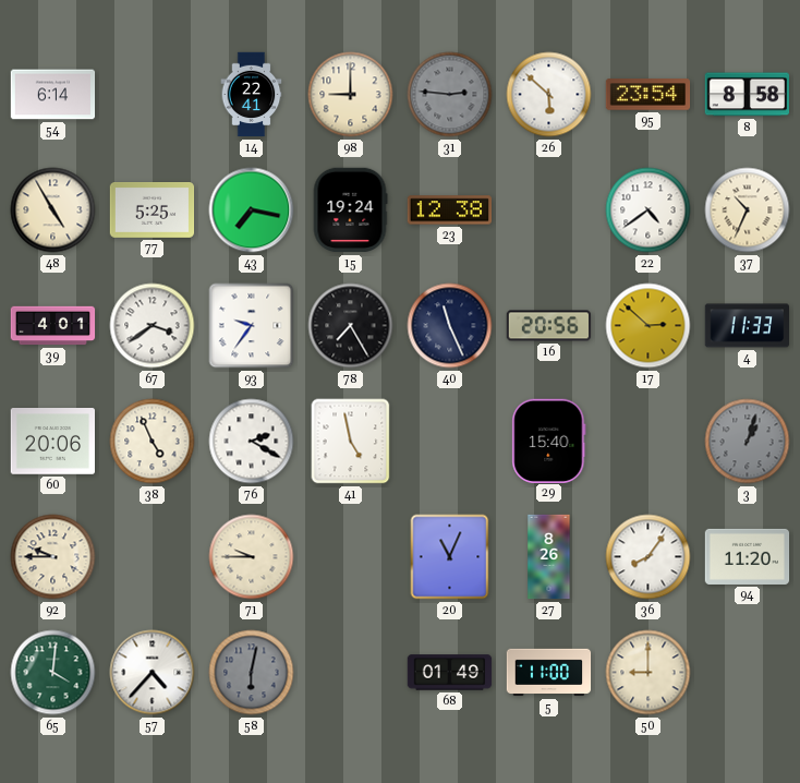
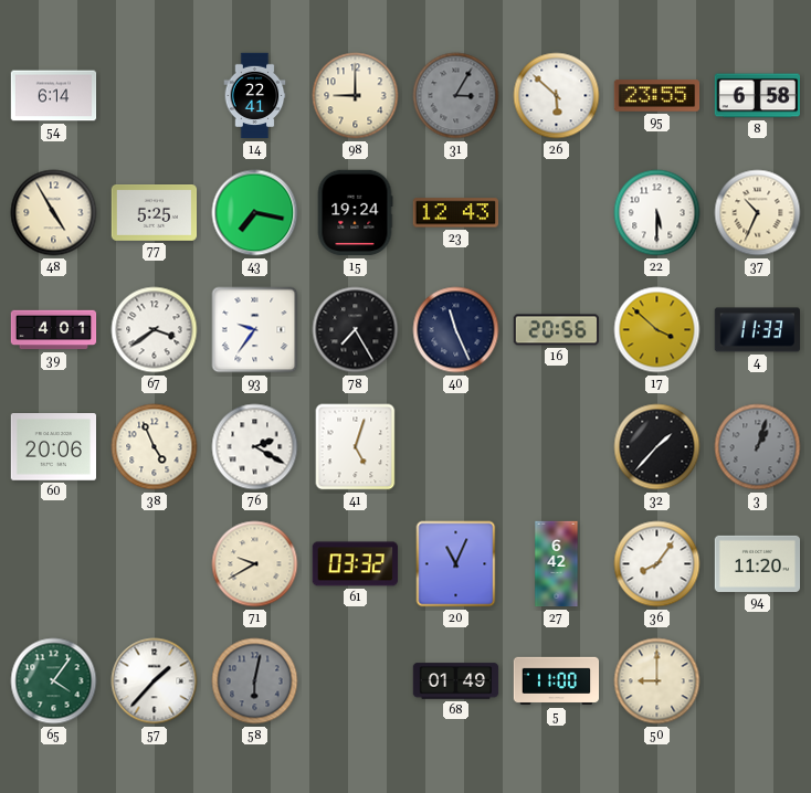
31: 2:46 -> 3:05
95: 23:54 -> 23:55
8: 8:58 -> 6:58
23: 12:38 -> 12:43
22: 4:39 -> 5:30
17: 2:52 -> 3:52
41: 4:58 -> 5:03
29: 15:40 -> none
32: none -> 1:37
92: 9:45 -> none
71: 9:45 -> 9:40
61: none -> 03:32
27: 8:26 -> 6:42
65: 4:01 -> 4:06
57: 4:37 -> 1:37
